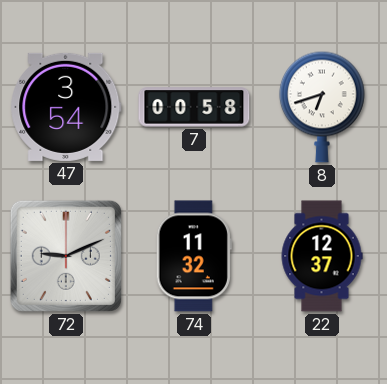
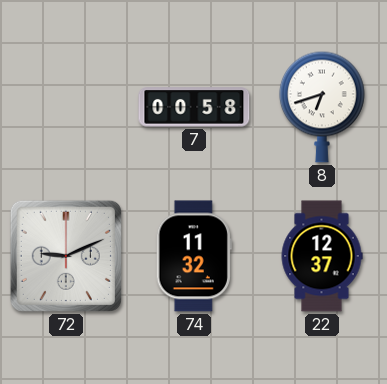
47: 3:54 -> none
